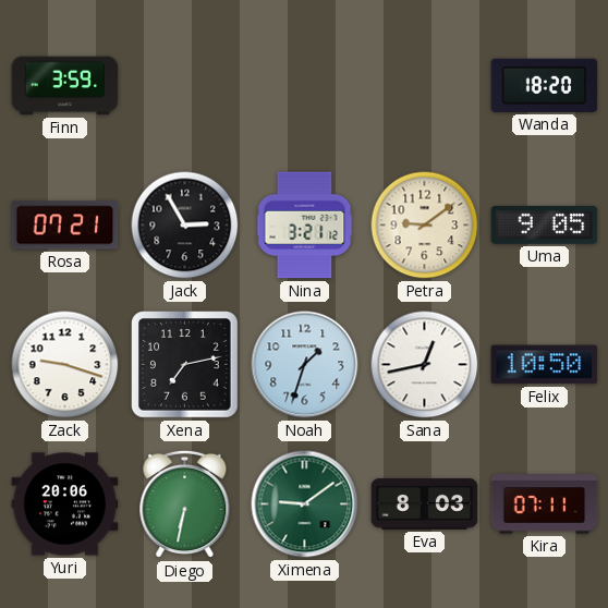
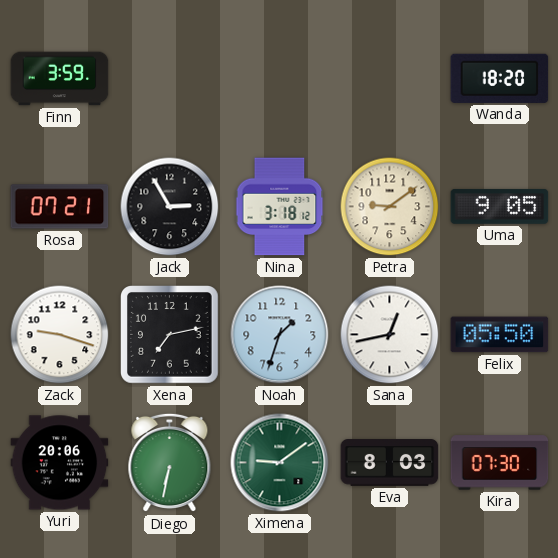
Nina: 3:21 -> 3:18
Felix: 10:50 -> 05:50
Kira: 07:11 -> 07:30
